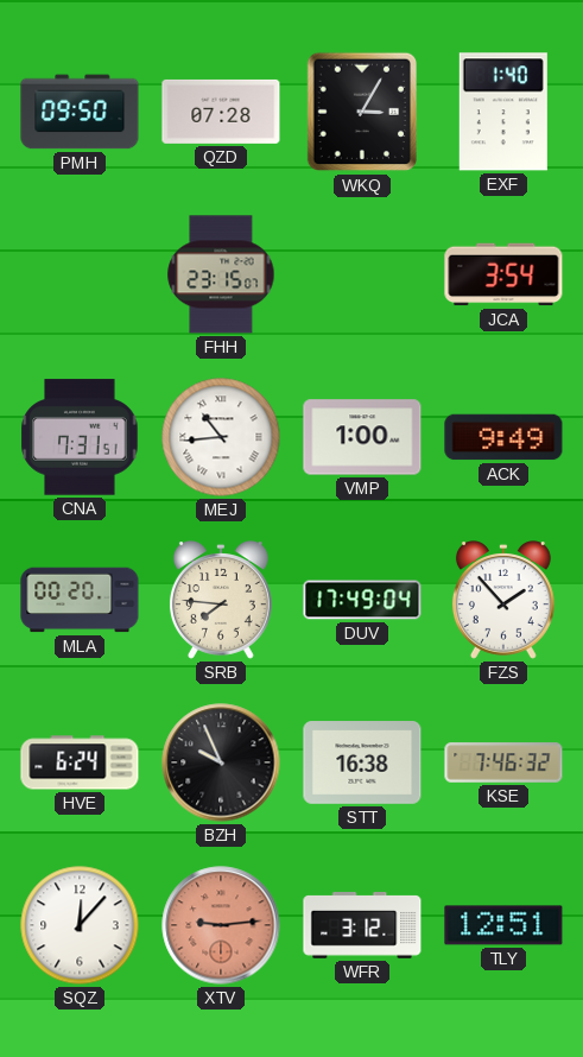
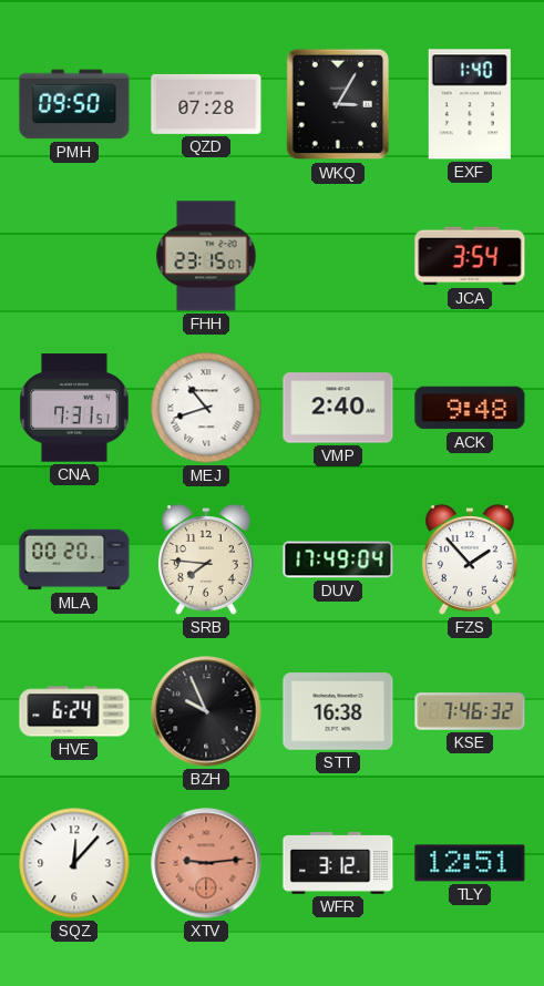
MEJ: 10:44 -> 10:42
VMP: 1:00 -> 2:40
ACK: 9:49 -> 9:48
